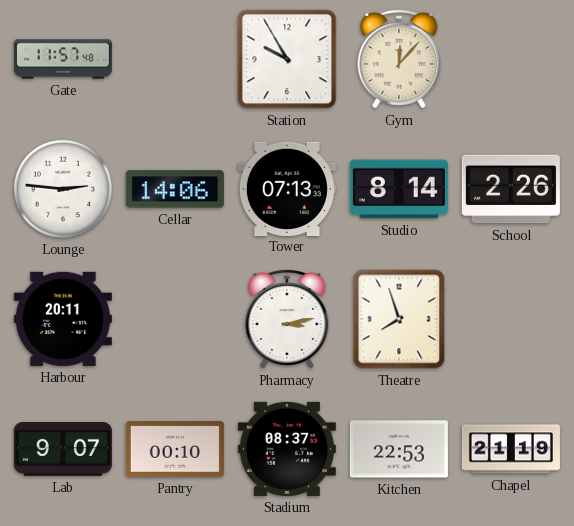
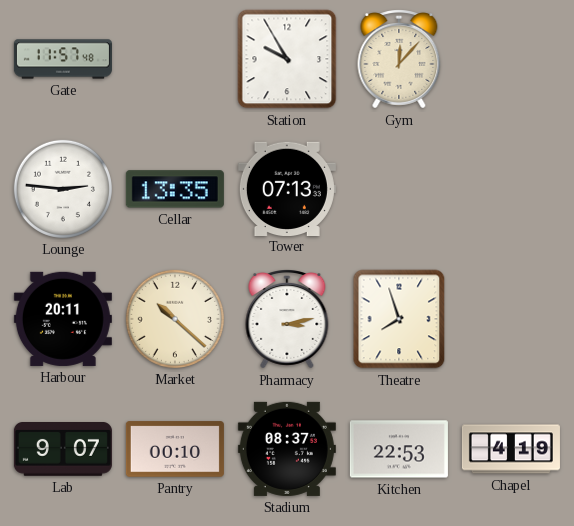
Cellar: 14:06 -> 13:35
Studio: 8:14 -> none
School: 2:26 -> none
Market: none -> 10:22
Chapel: 21:19 -> 4:19
